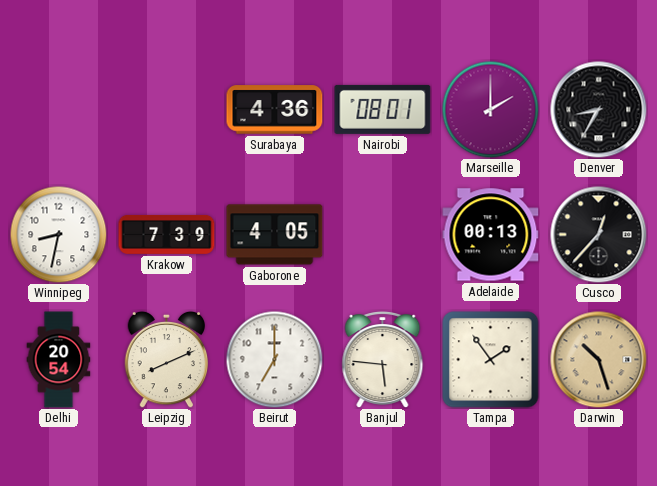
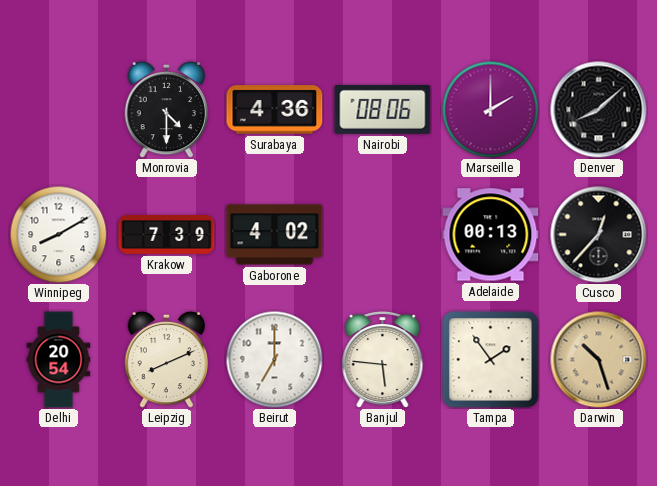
Monrovia: none -> 4:30
Nairobi: 08:01 -> 08:06
Denver: 8:35 -> 8:08
Winnipeg: 8:32 -> 8:10
Gaborone: 4:05 -> 4:02
